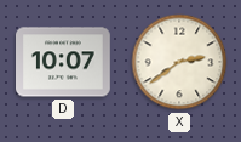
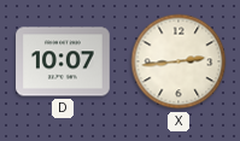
X: 2:39 -> 2:44
